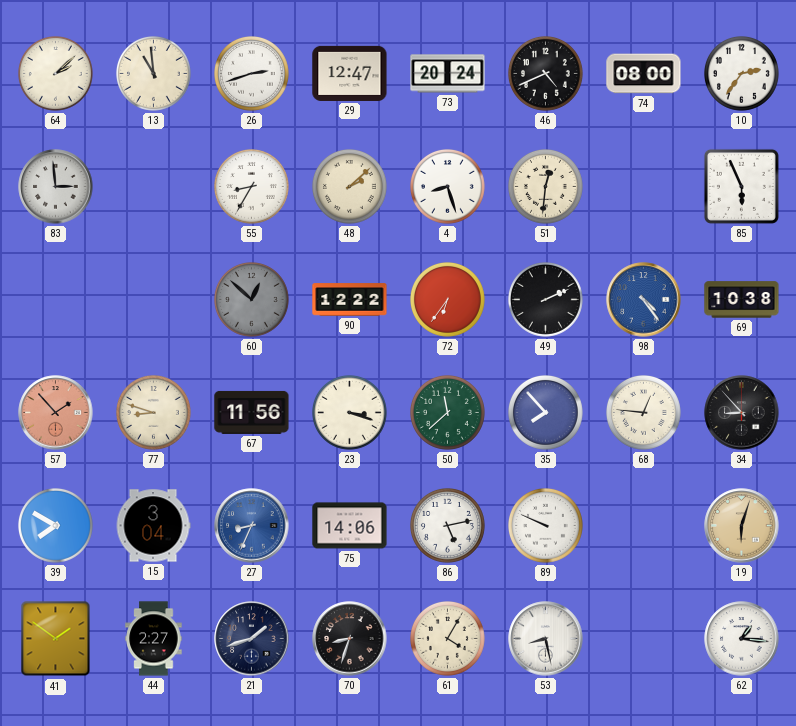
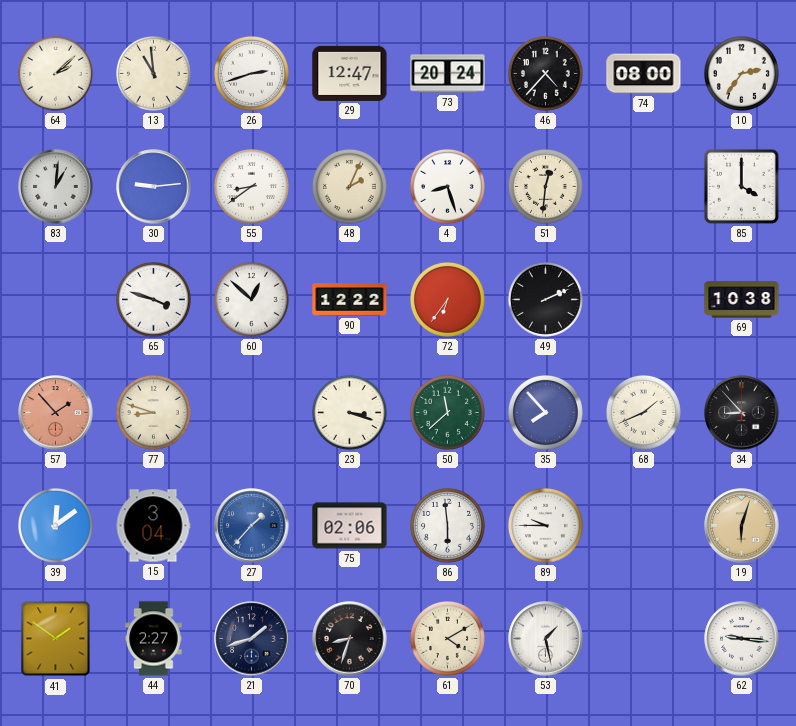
46: 4:41 -> 4:37
83: 2:59 -> 1:01
30: none -> 9:14
55: 8:35 -> 8:39
48: 2:08 -> 2:04
85: 5:56 -> 4:00
65: none -> 3:48
60 dial: grey -> white
98: 4:24 -> none
67: 11:56 -> none
68: 12:46 -> 1:41
39: 7:50 -> 12:09
27: 8:34 -> 1:37
75: 14:06 -> 02:06
86: 5:13 -> 5:59
89: 9:49 -> 9:45
61: 4:05 -> 4:10
53: 8:28 -> 1:28
62: 1:16 -> 9:16
